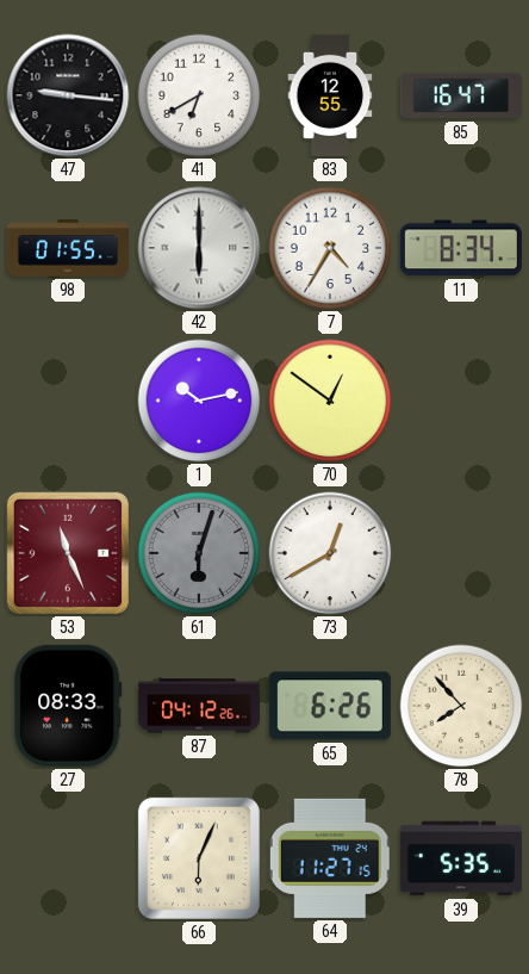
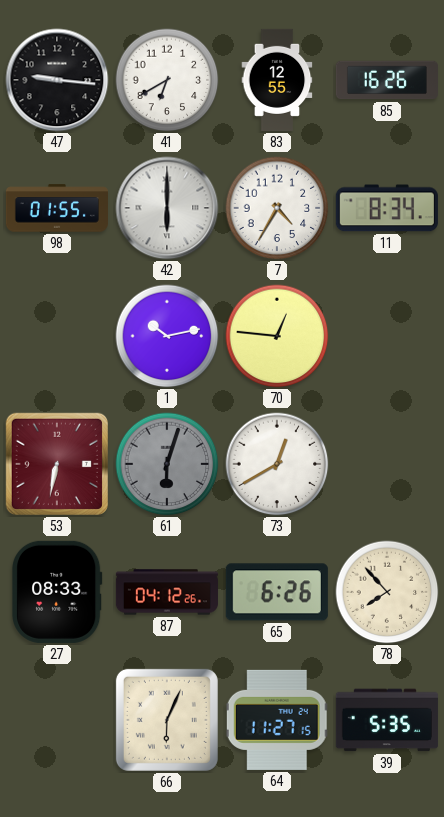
85: 16:47 -> 16:26
70: 12:51 -> 12:46
53: 11:26 -> 6:32
